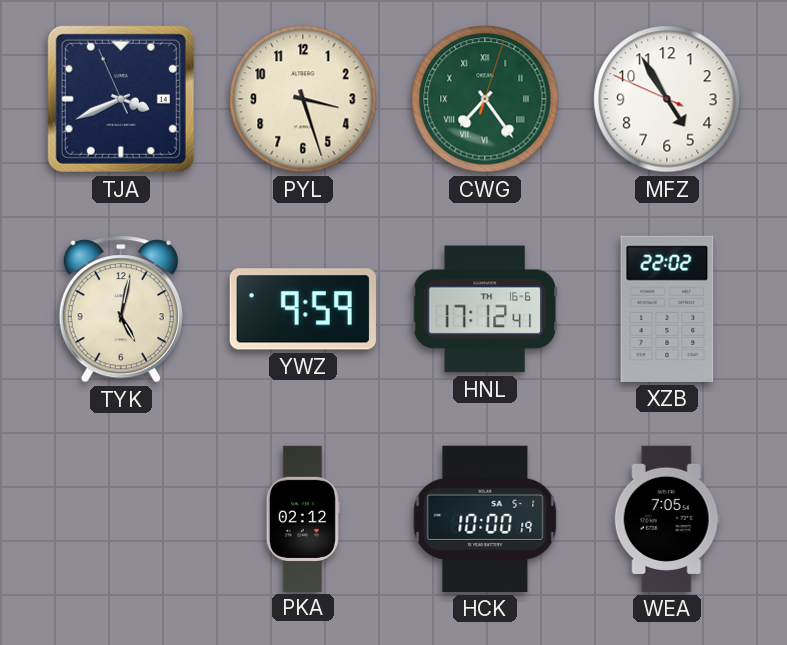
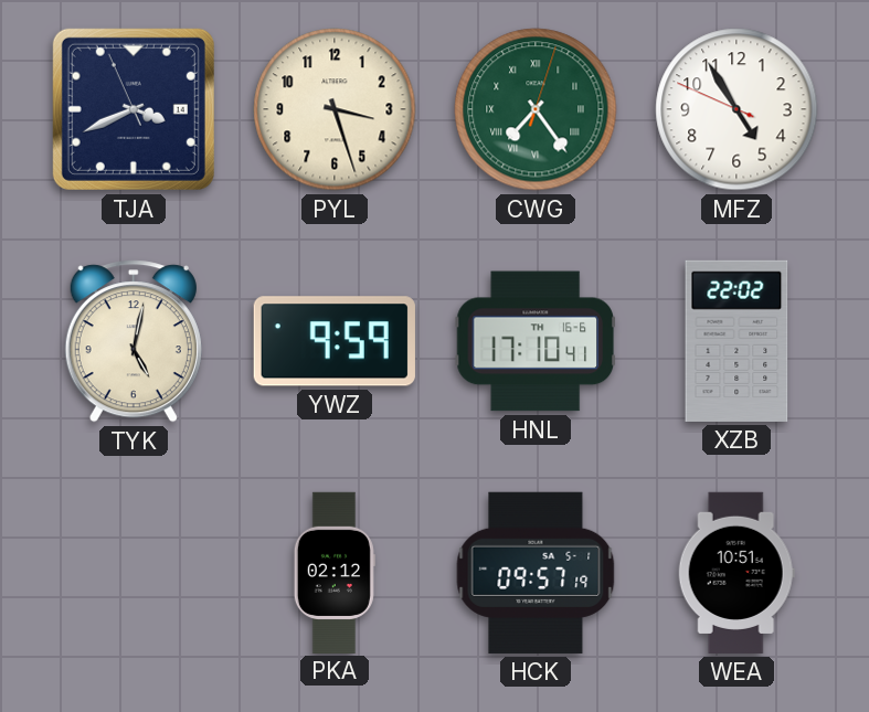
HNL: 17:12 -> 17:10
HCK: 10:00 -> 09:57
WEA: 7:05 -> 10:51
